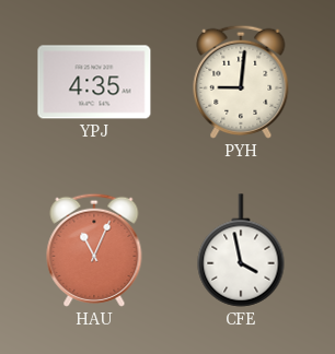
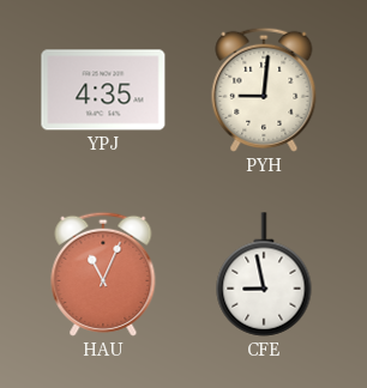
CFE: 3:58 -> 8:58
